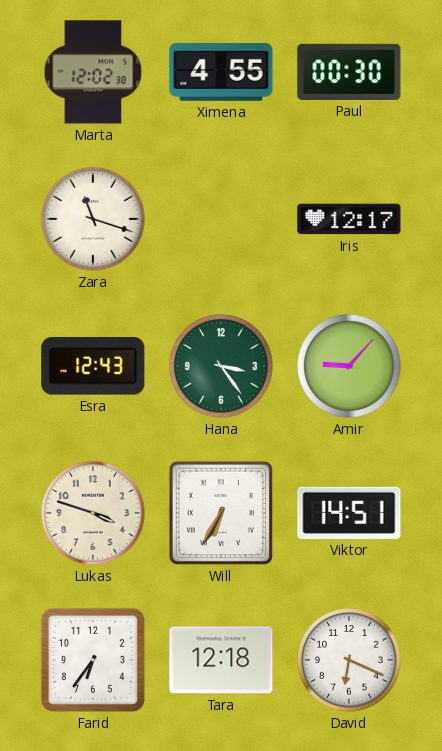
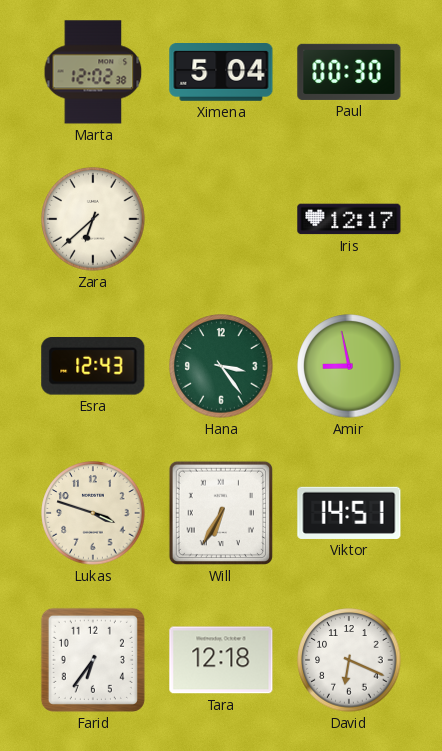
Ximena: 4:55 -> 5:04
Zara: 11:18 -> 6:38
Amir: 9:07 -> 8:58
